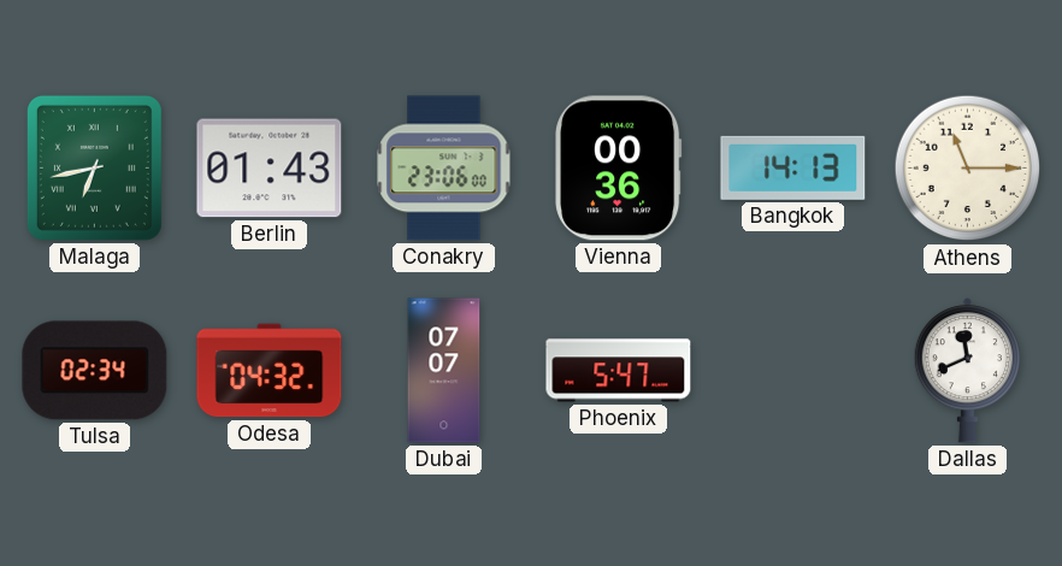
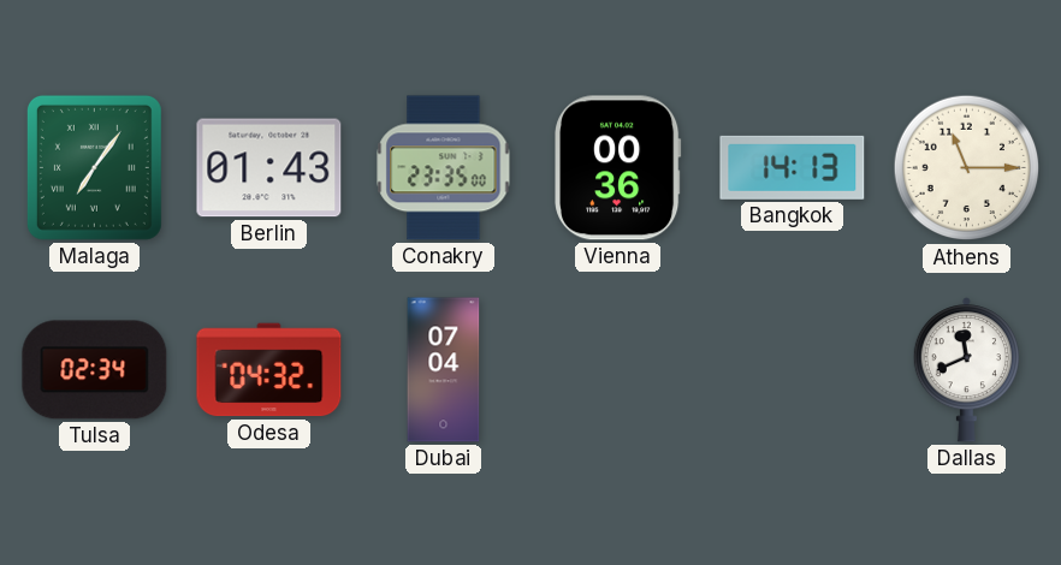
Malaga: 6:43 -> 7:06
Conakry: 23:06 -> 23:35
Dubai: 07:07 -> 07:04
Phoenix: 5:47 -> none
